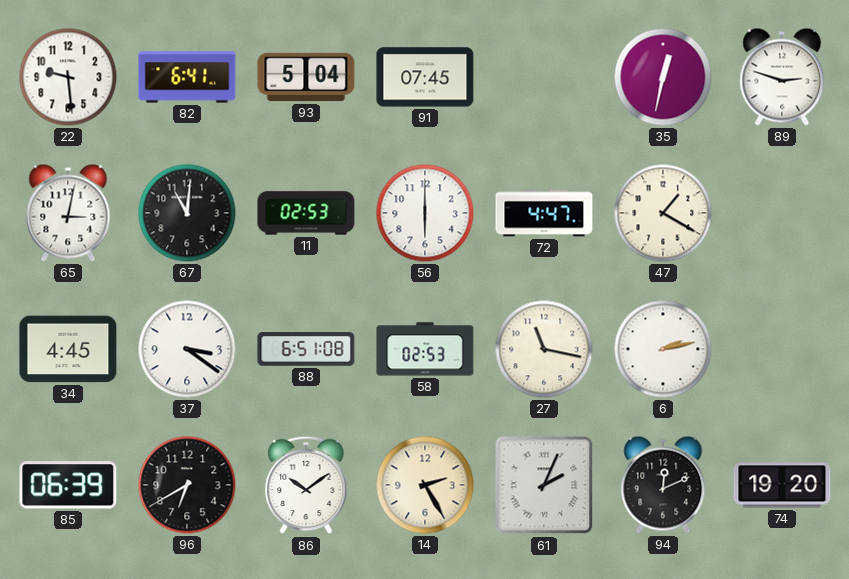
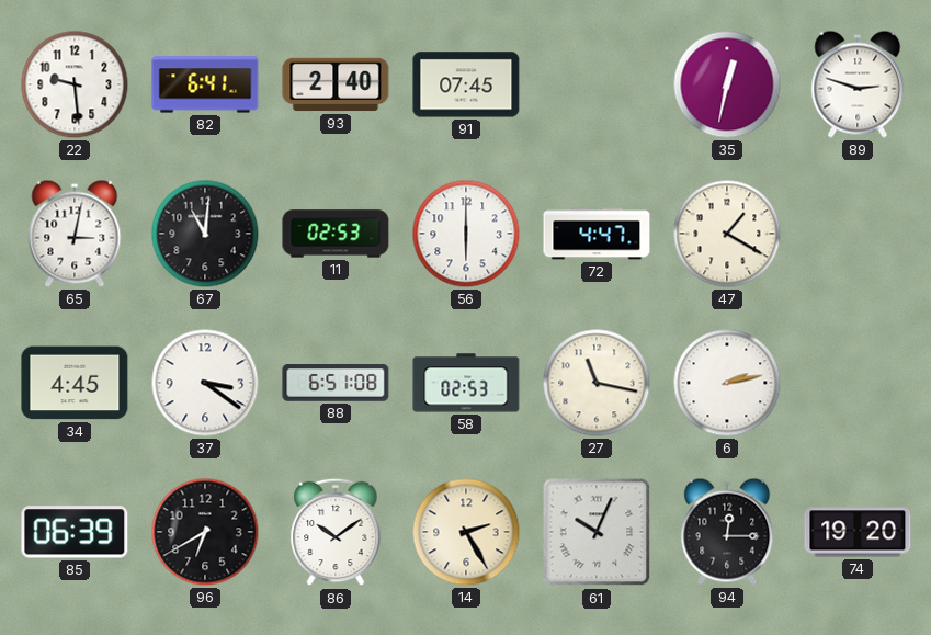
93: 5:04 -> 2:40
61: 2:04 -> 10:04
94: 12:11 -> 12:15
